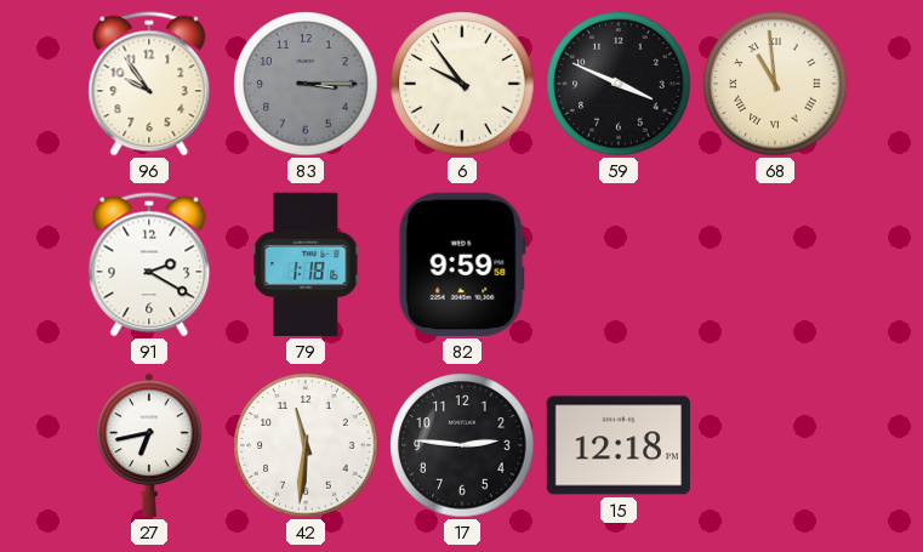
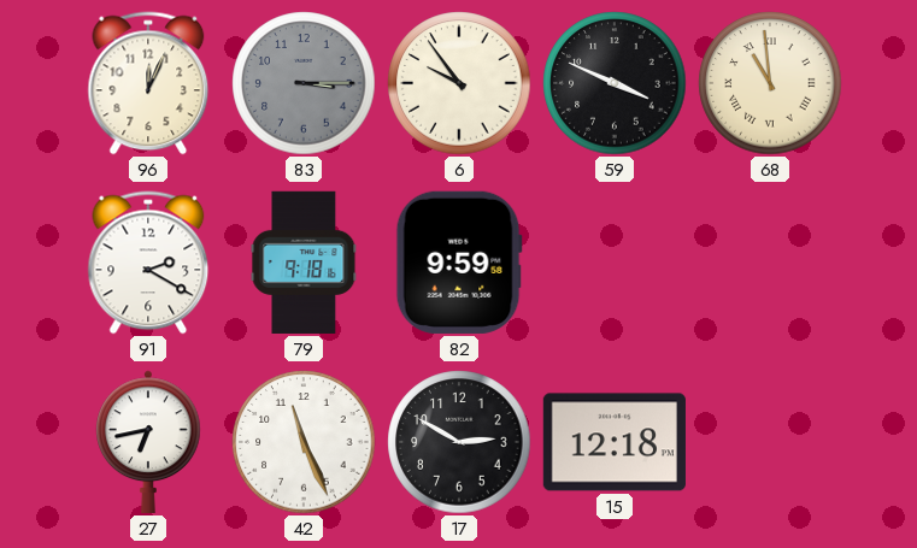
96: 9:54 -> 12:04
79: 1:18 -> 9:18
42: 11:31 -> 11:26
17: 2:46 -> 2:50
